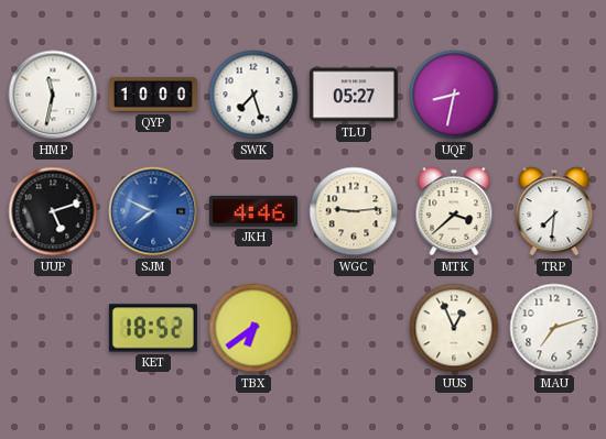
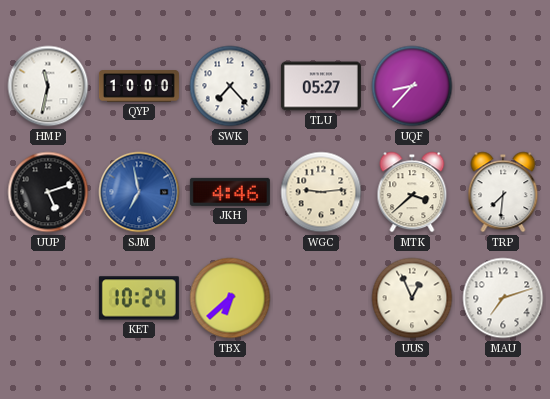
SWK: 7:27 -> 7:23
UQF: 8:32 -> 8:37
SJM: 7:49 -> 6:58
KET: 18:52 -> 10:24
TBX: 6:39 -> 6:38
